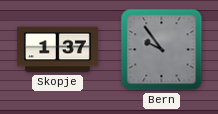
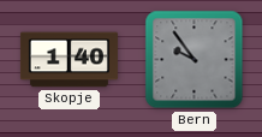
Skopje: 1:37 -> 1:40
